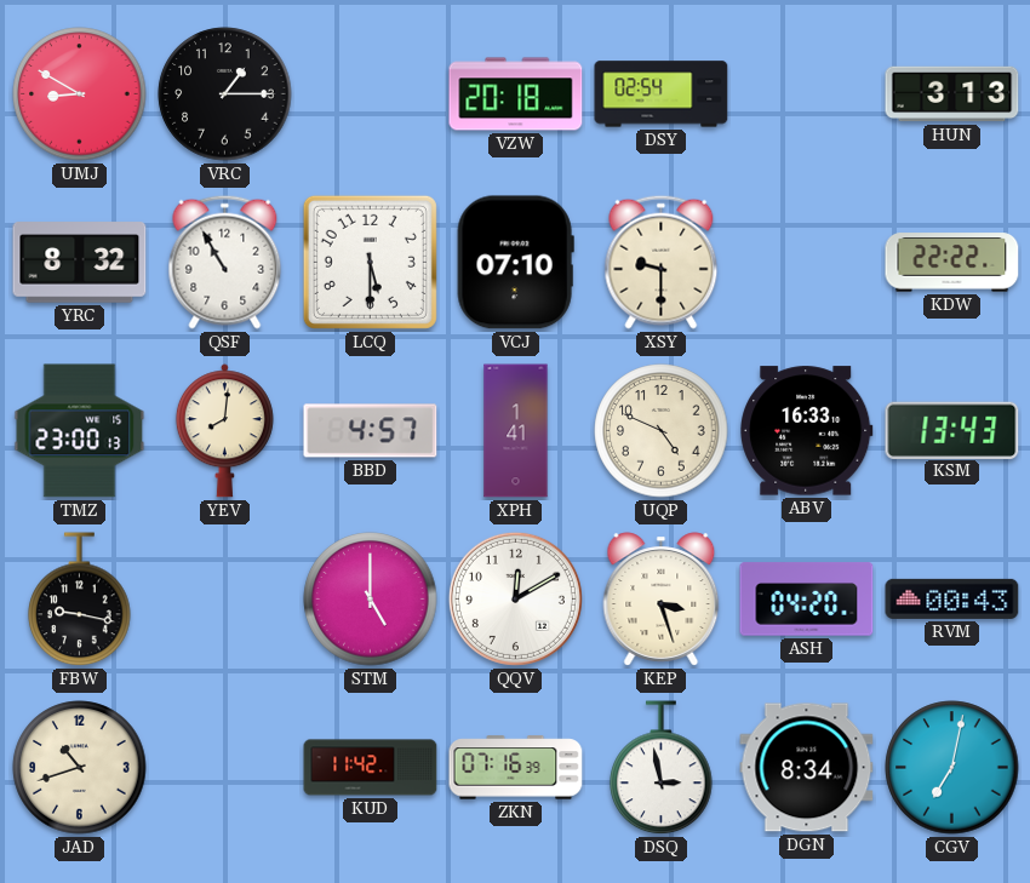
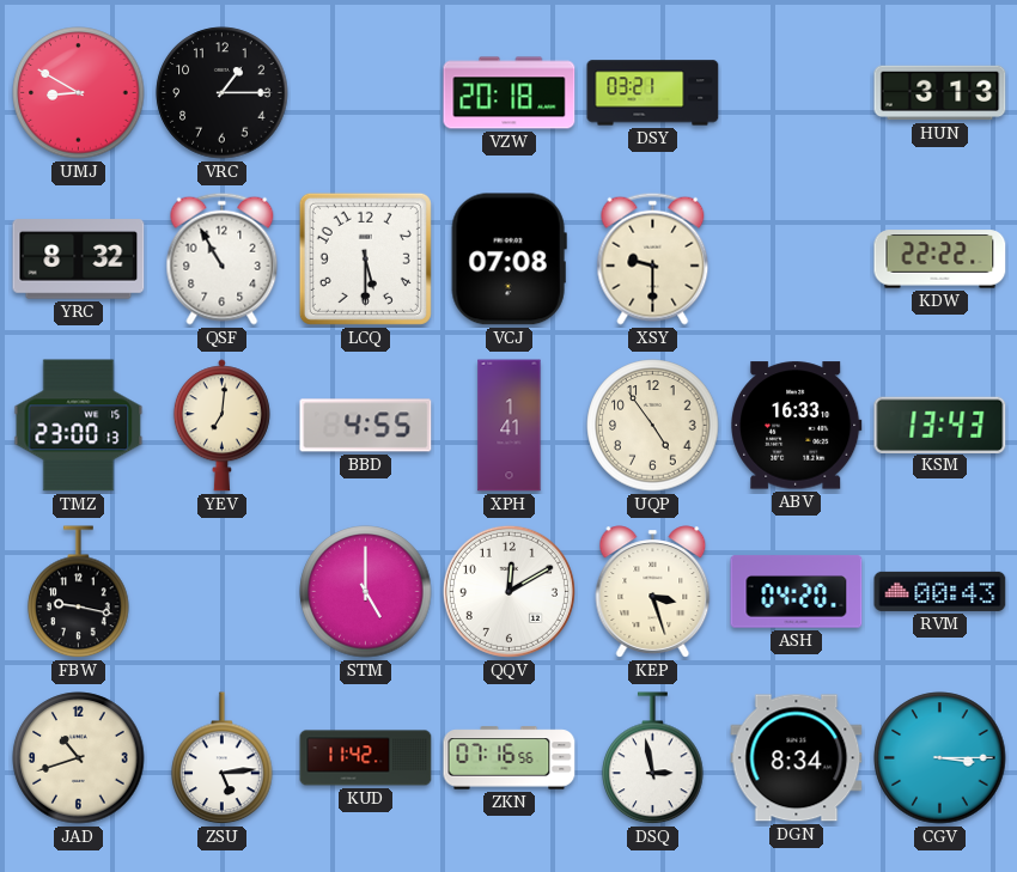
DSY: 02:54 -> 03:21
VCJ: 07:10 -> 07:08
YEV: 8:01 -> 7:01
BBD: 4:57 -> 4:55
UQP: 4:49 -> 4:54
ZSU: none -> 5:14
ZKN: 07:16:39 -> 07:16:56
CGV: 7:02 -> 3:15
